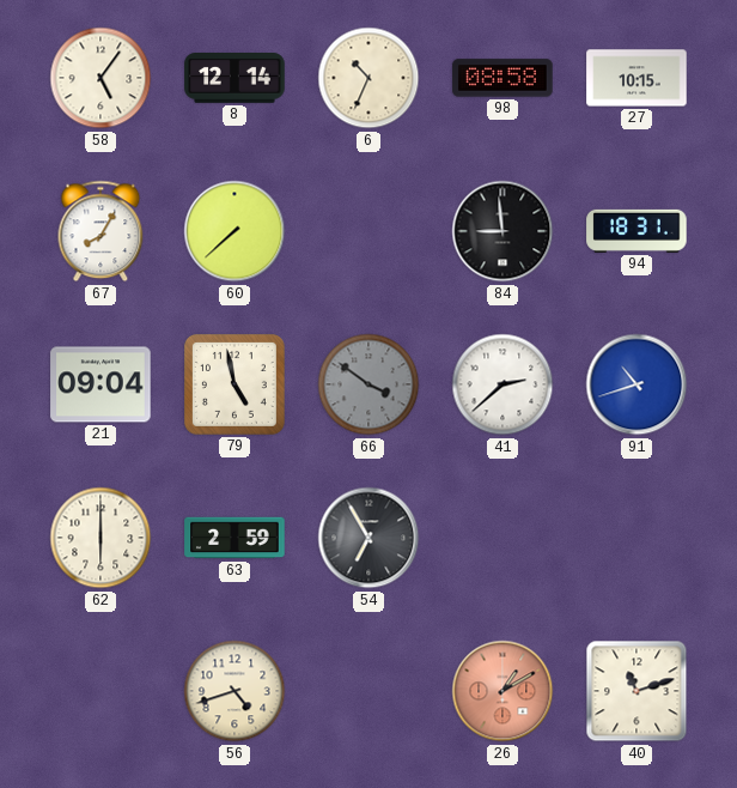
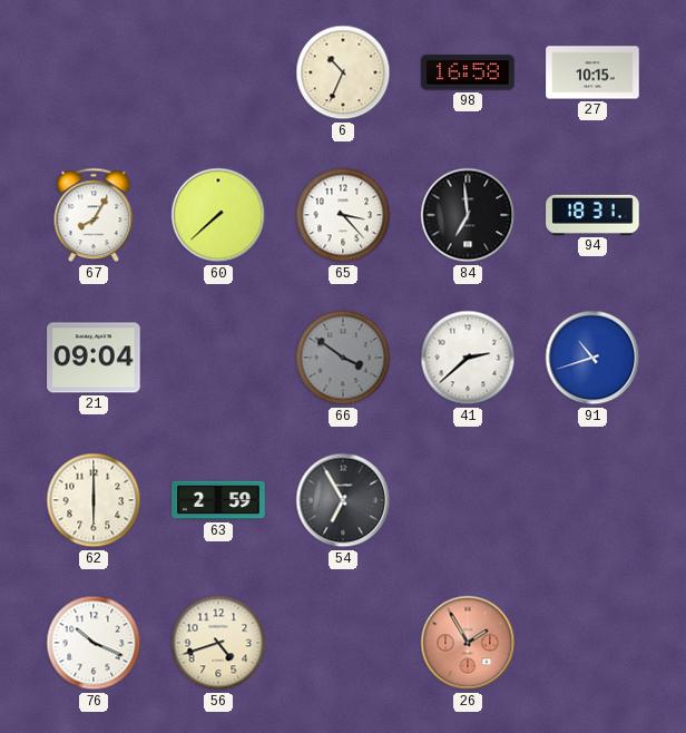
58: 5:06 -> none
8: 12:14 -> none
98: 08:58 -> 16:58
65: none -> 3:23
84: 8:59 -> 6:59
79: 4:58 -> none
76: none -> 10:19
26: 1:10 -> 1:55
40: 11:12 -> none
